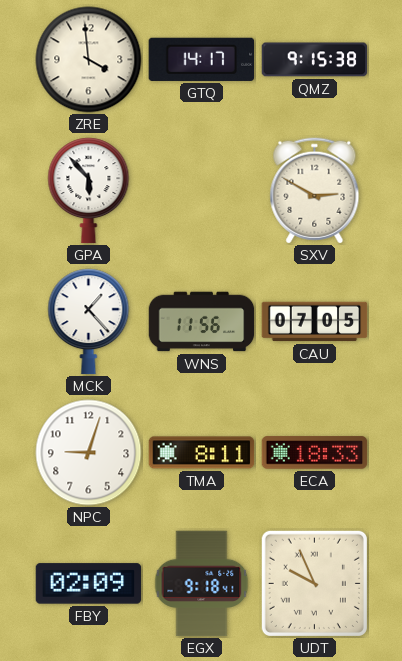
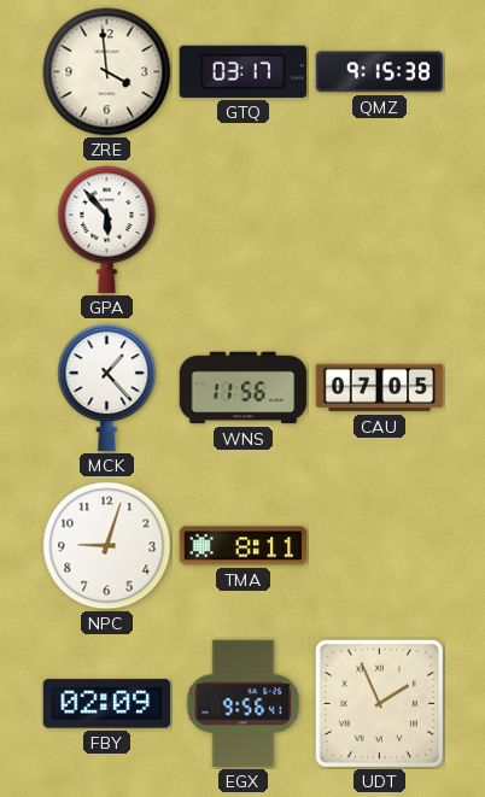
GTQ: 14:17 -> 03:17
SXV: 2:50 -> none
ECA: 18:33 -> none
EGX: 9:18 -> 9:56
UDT: 9:56 -> 1:56
